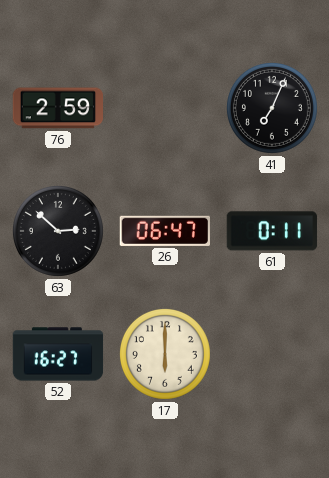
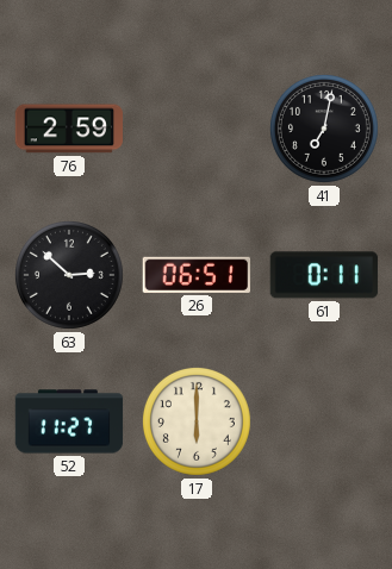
41: 7:04 -> 7:02
26: 06:47 -> 06:51
52: 16:27 -> 11:27
